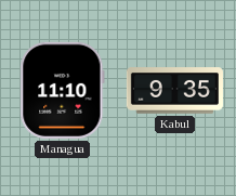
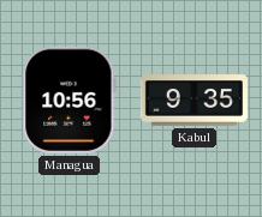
Managua: 11:10 -> 10:56
